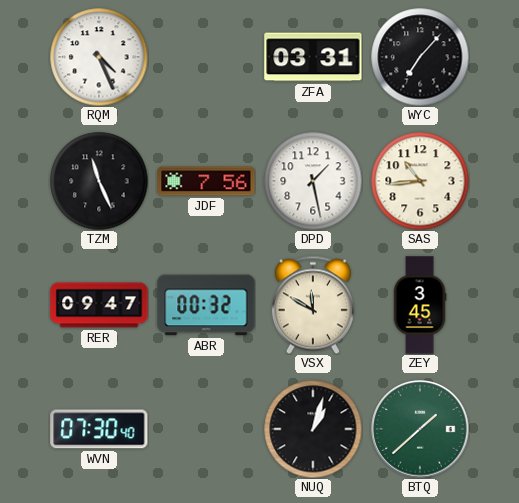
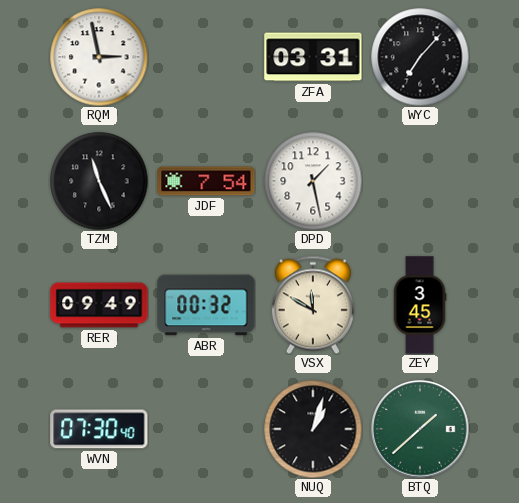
RQM: 4:26 -> 2:58
JDF: 7:56 -> 7:54
SAS: 10:44 -> none
RER: 09:47 -> 09:49
